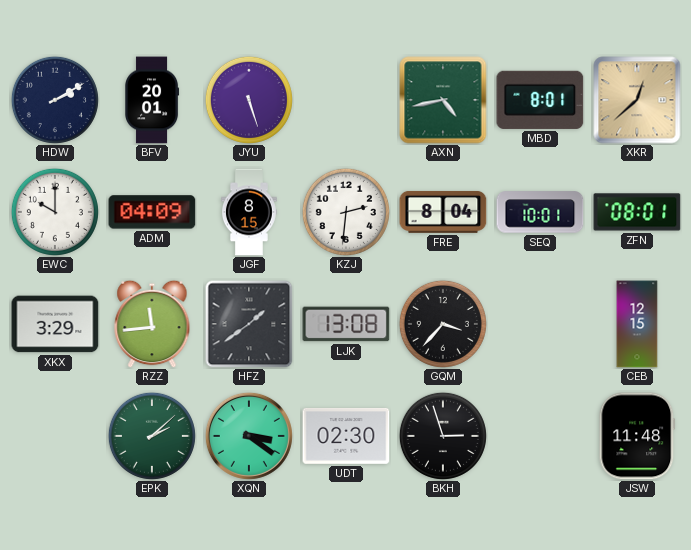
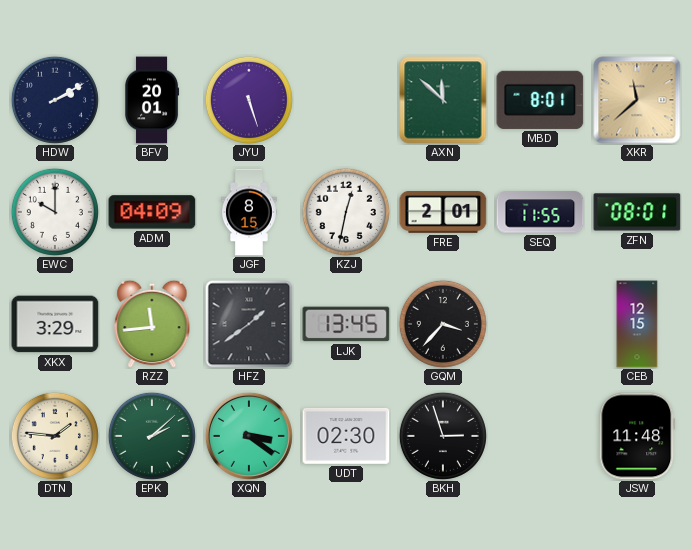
AXN: 4:43 -> 11:52
XKR: 12:38 -> 11:38
KZJ: 2:31 -> 12:32
FRE: 8:04 -> 2:01
SEQ: 10:01 -> 11:55
LJK: 13:08 -> 13:45
DTN: none -> 1:46
